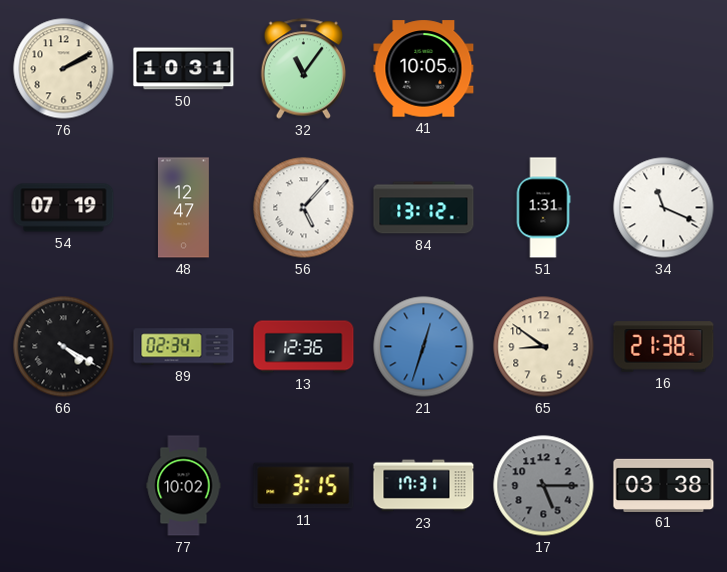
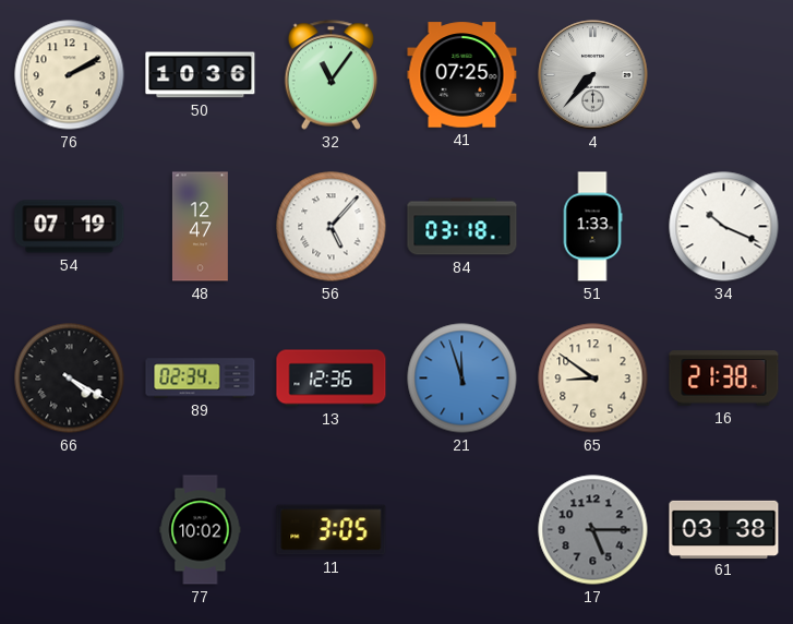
50: 10:31 -> 10:36
41: 10:05 -> 07:25
4: none -> 7:37
84: 13:12 -> 03:18
51: 1:31 -> 1:33
34: 11:19 -> 10:19
21: 12:33 -> 11:57
11: 3:15 -> 3:05
23: 17:31 -> none
